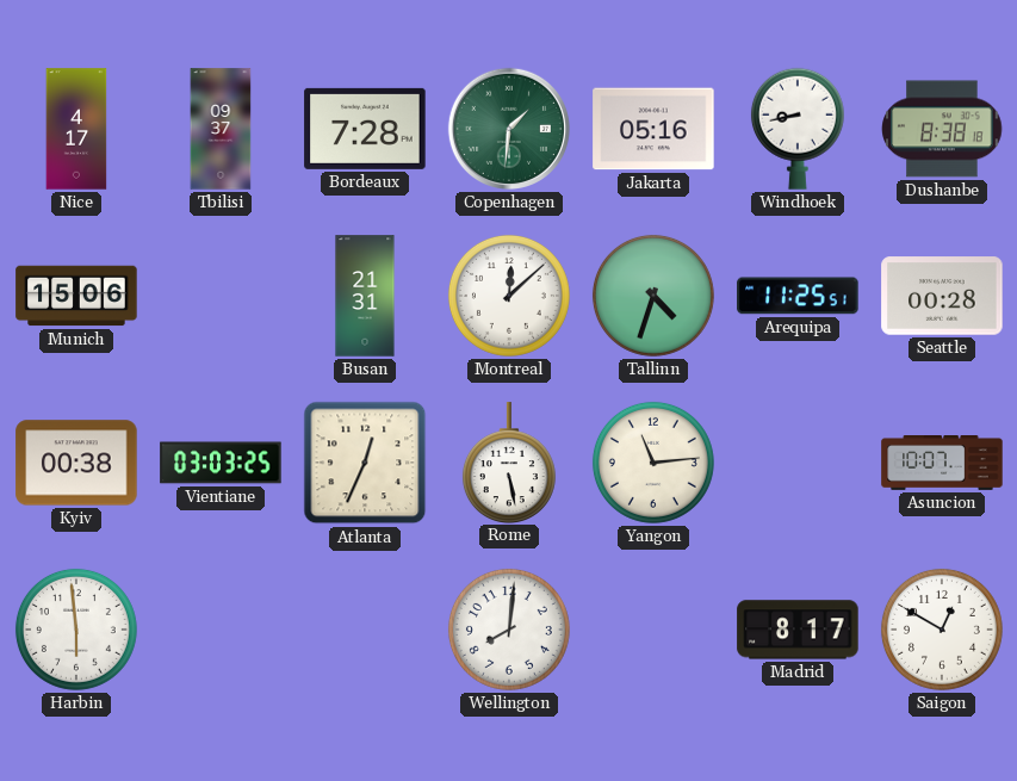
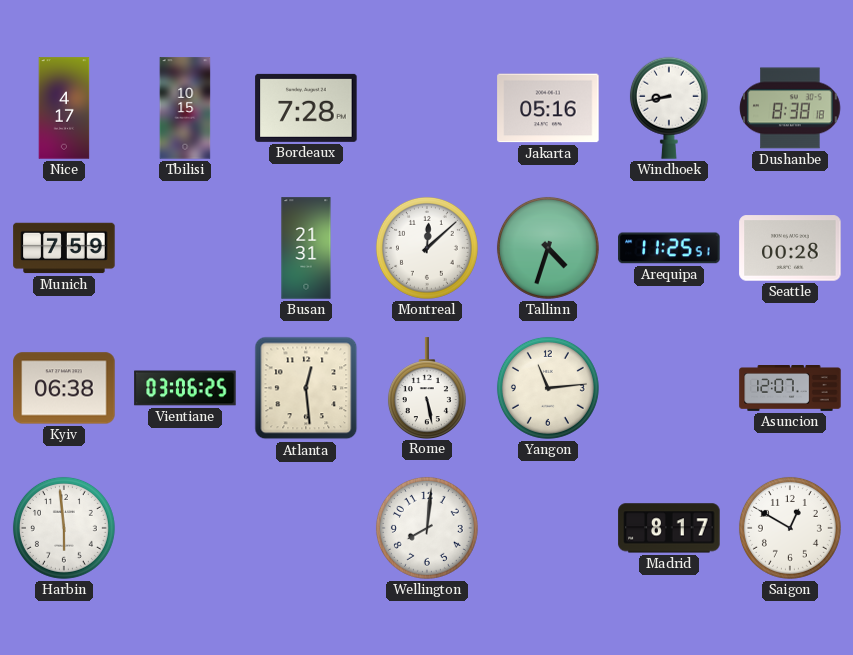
Tbilisi: 09:37 -> 10:15
Copenhagen: 1:31 -> none
Munich: 15:06 -> 7:59
Kyiv: 00:38 -> 06:38
Vientiane: 03:03 -> 03:06
Atlanta: 12:34 -> 12:29
Asuncion: 10:07 -> 12:07
